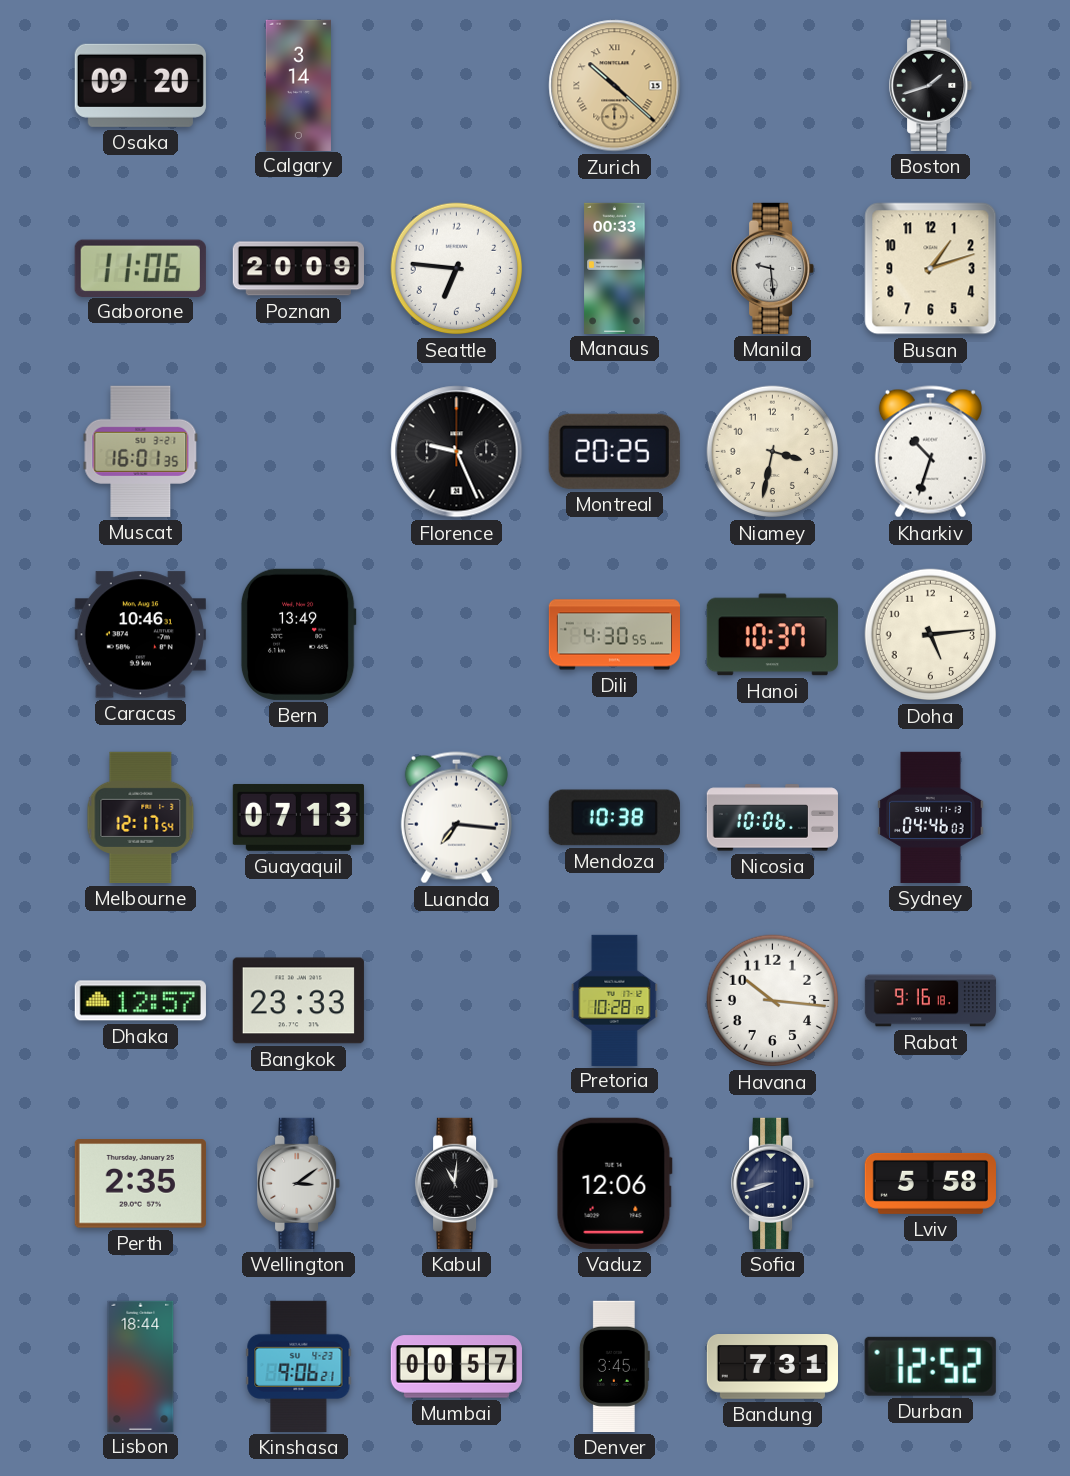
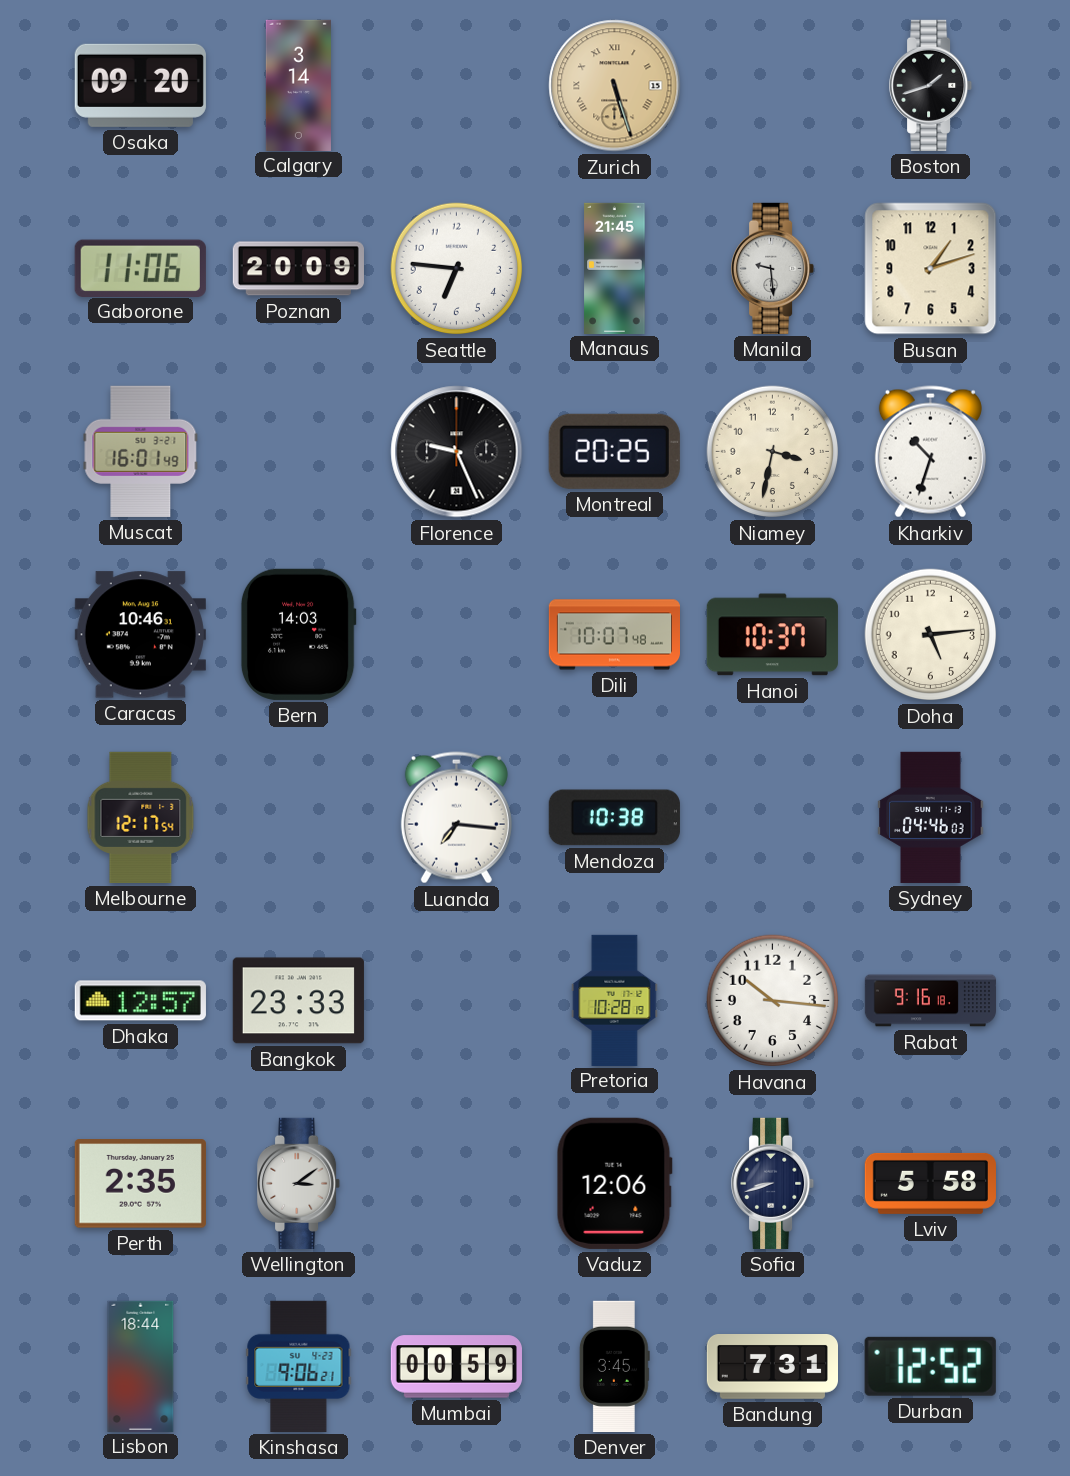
Zurich: 10:22 -> 5:27
Manaus: 00:33 -> 21:45
Muscat: 16:01:35 -> 16:01:49
Bern: 13:49 -> 14:03
Dili: 4:30 -> 10:07
Guayaquil: 07:13 -> none
Nicosia: 10:06 -> none
Kabul: 11:01 -> none
Mumbai: 00:57 -> 00:59
